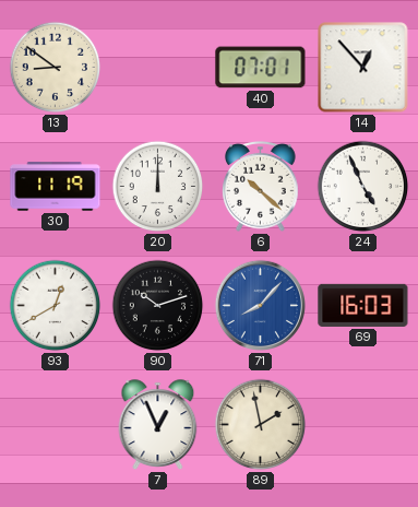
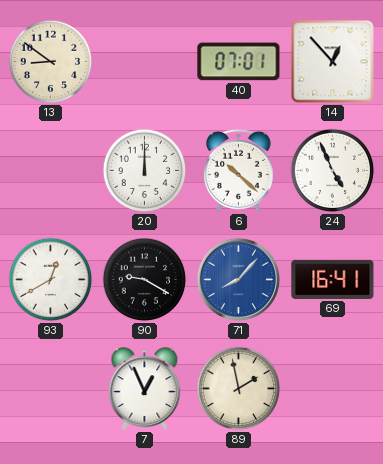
30: 11:19 -> none
90: 10:12 -> 9:20
69: 16:03 -> 16:41
